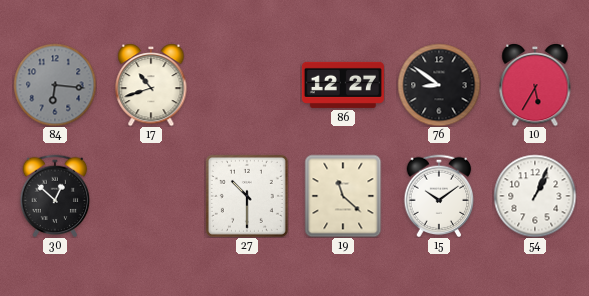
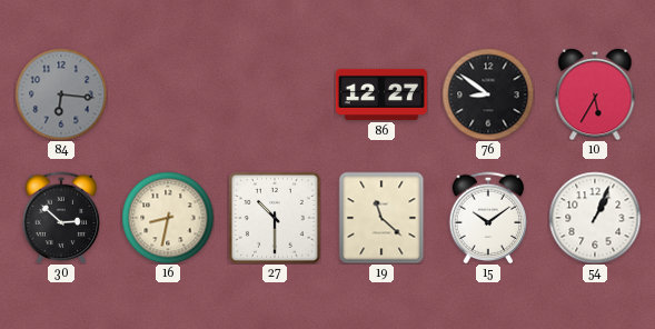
17: 10:42 -> none
30: 12:52 -> 2:52
16: none -> 8:32
